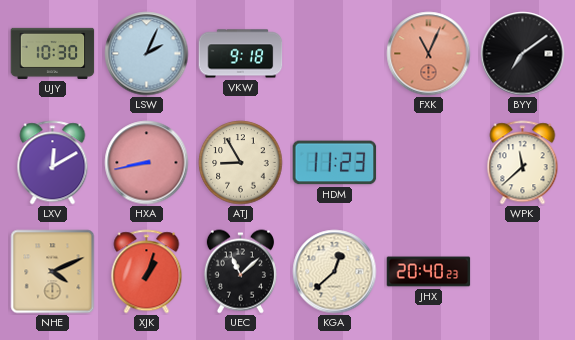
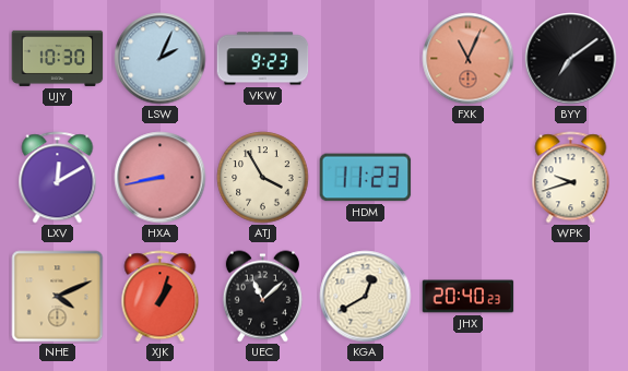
VKW: 9:18 -> 9:23
ATJ: 8:55 -> 3:55
WPK: 11:38 -> 9:42
KGA: 12:38 -> 12:40
